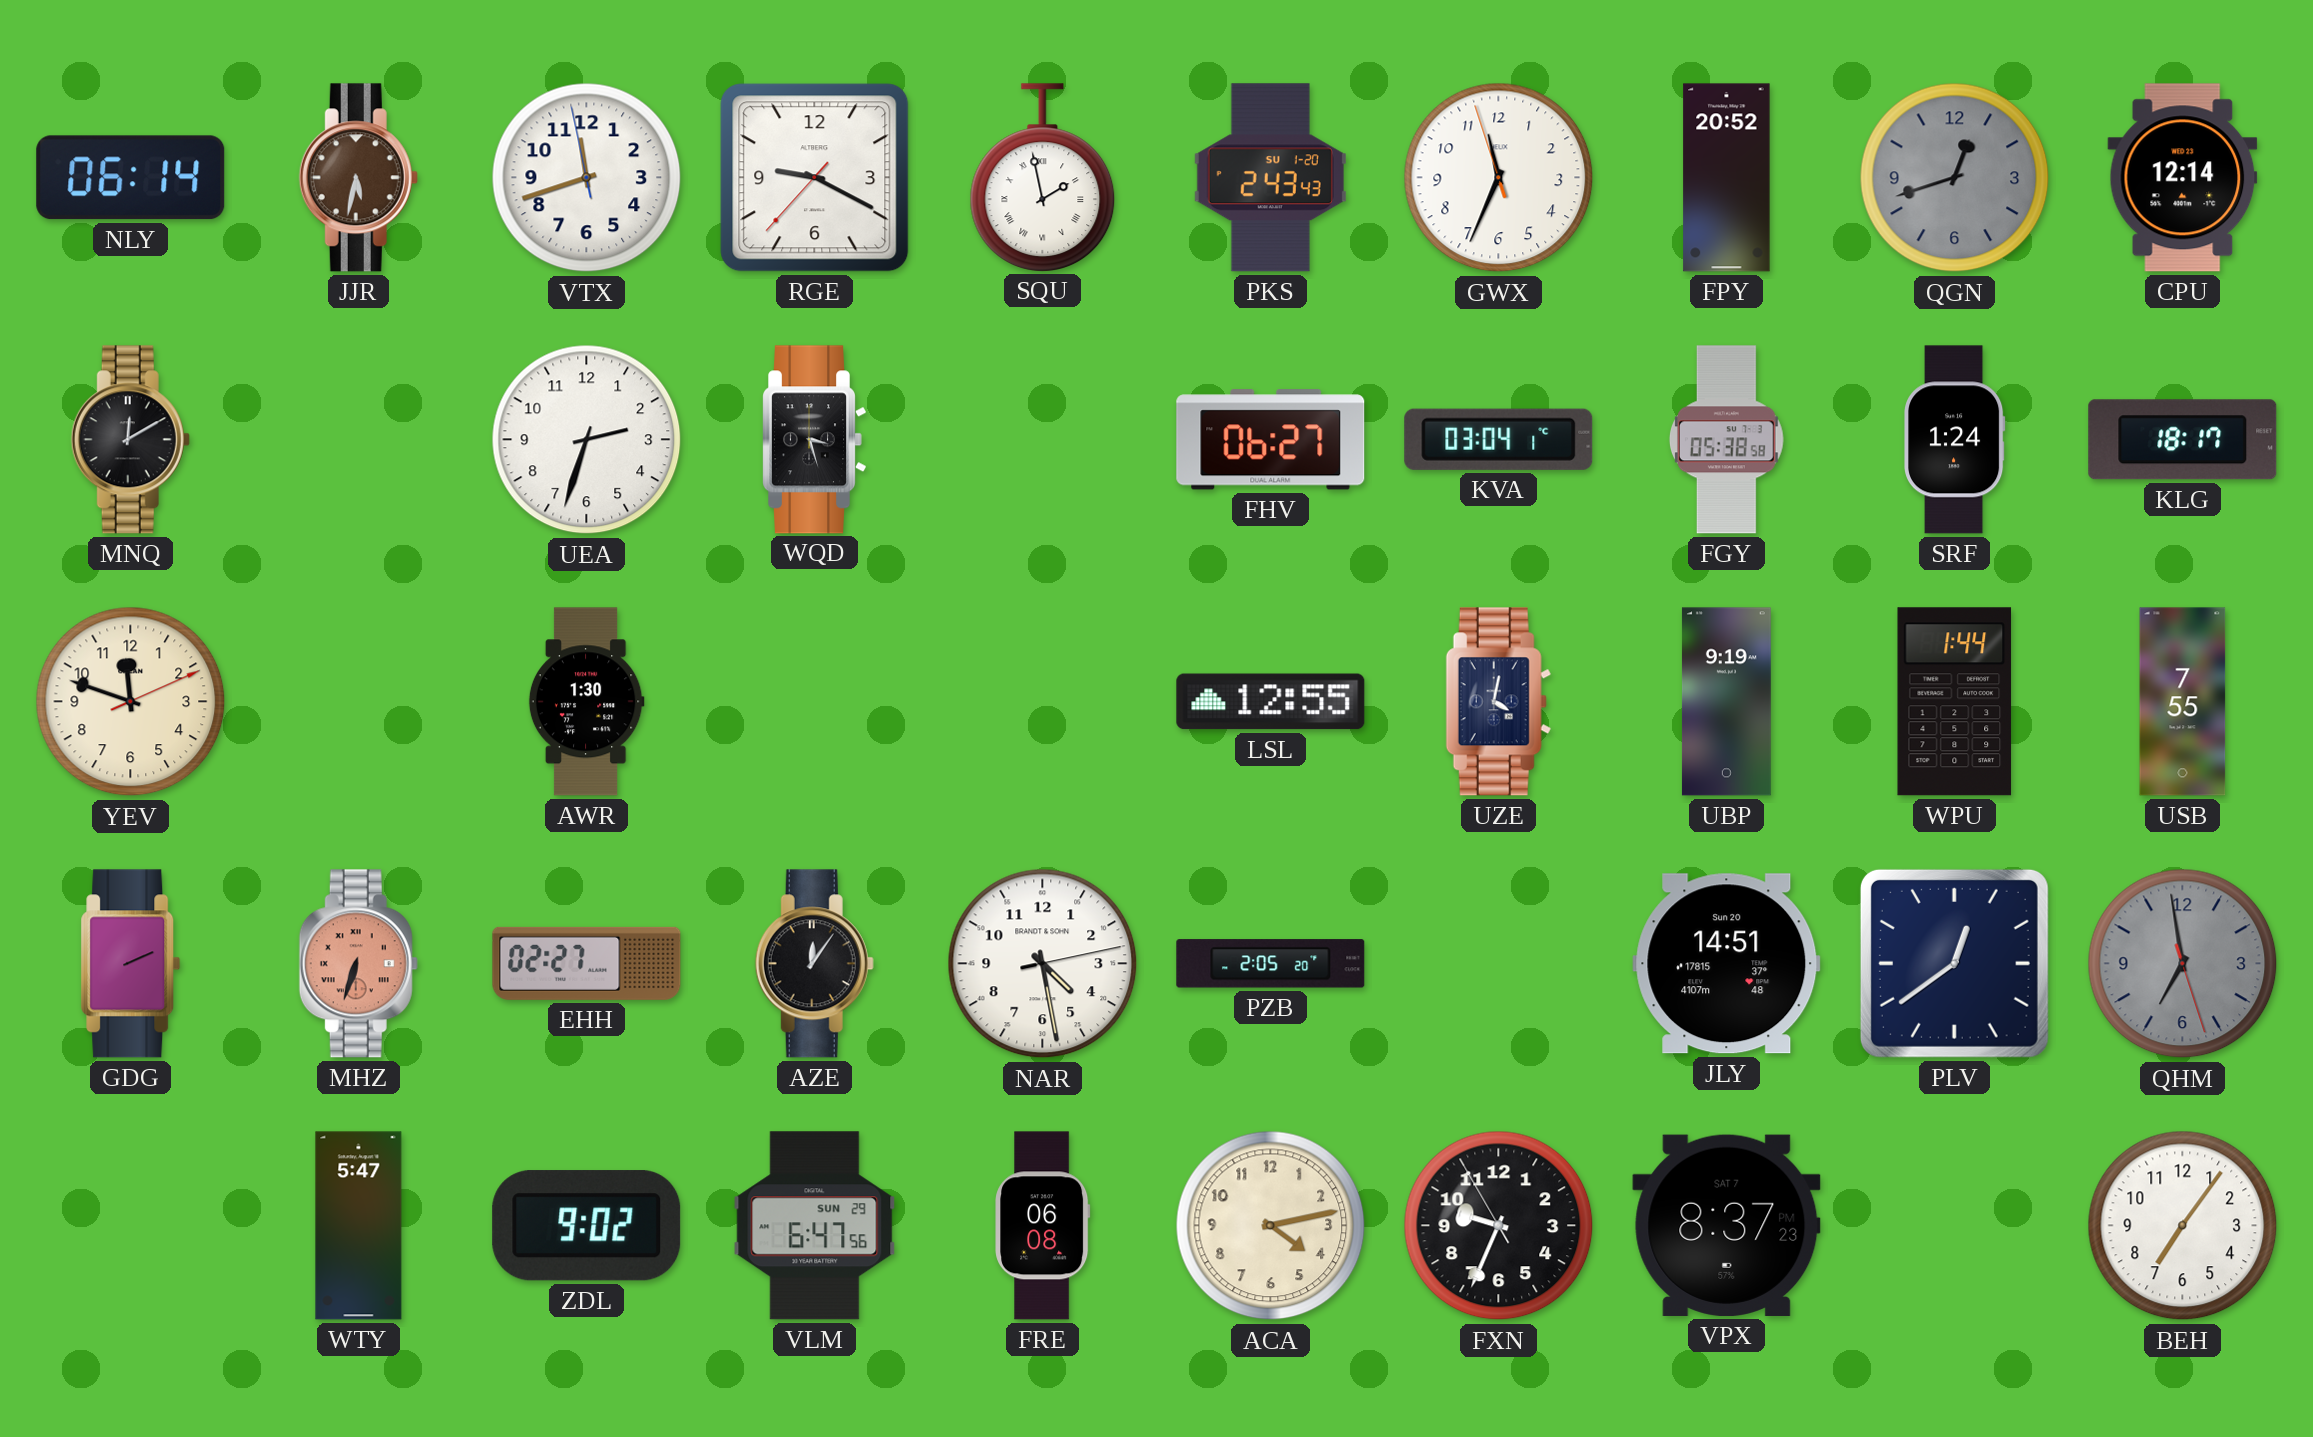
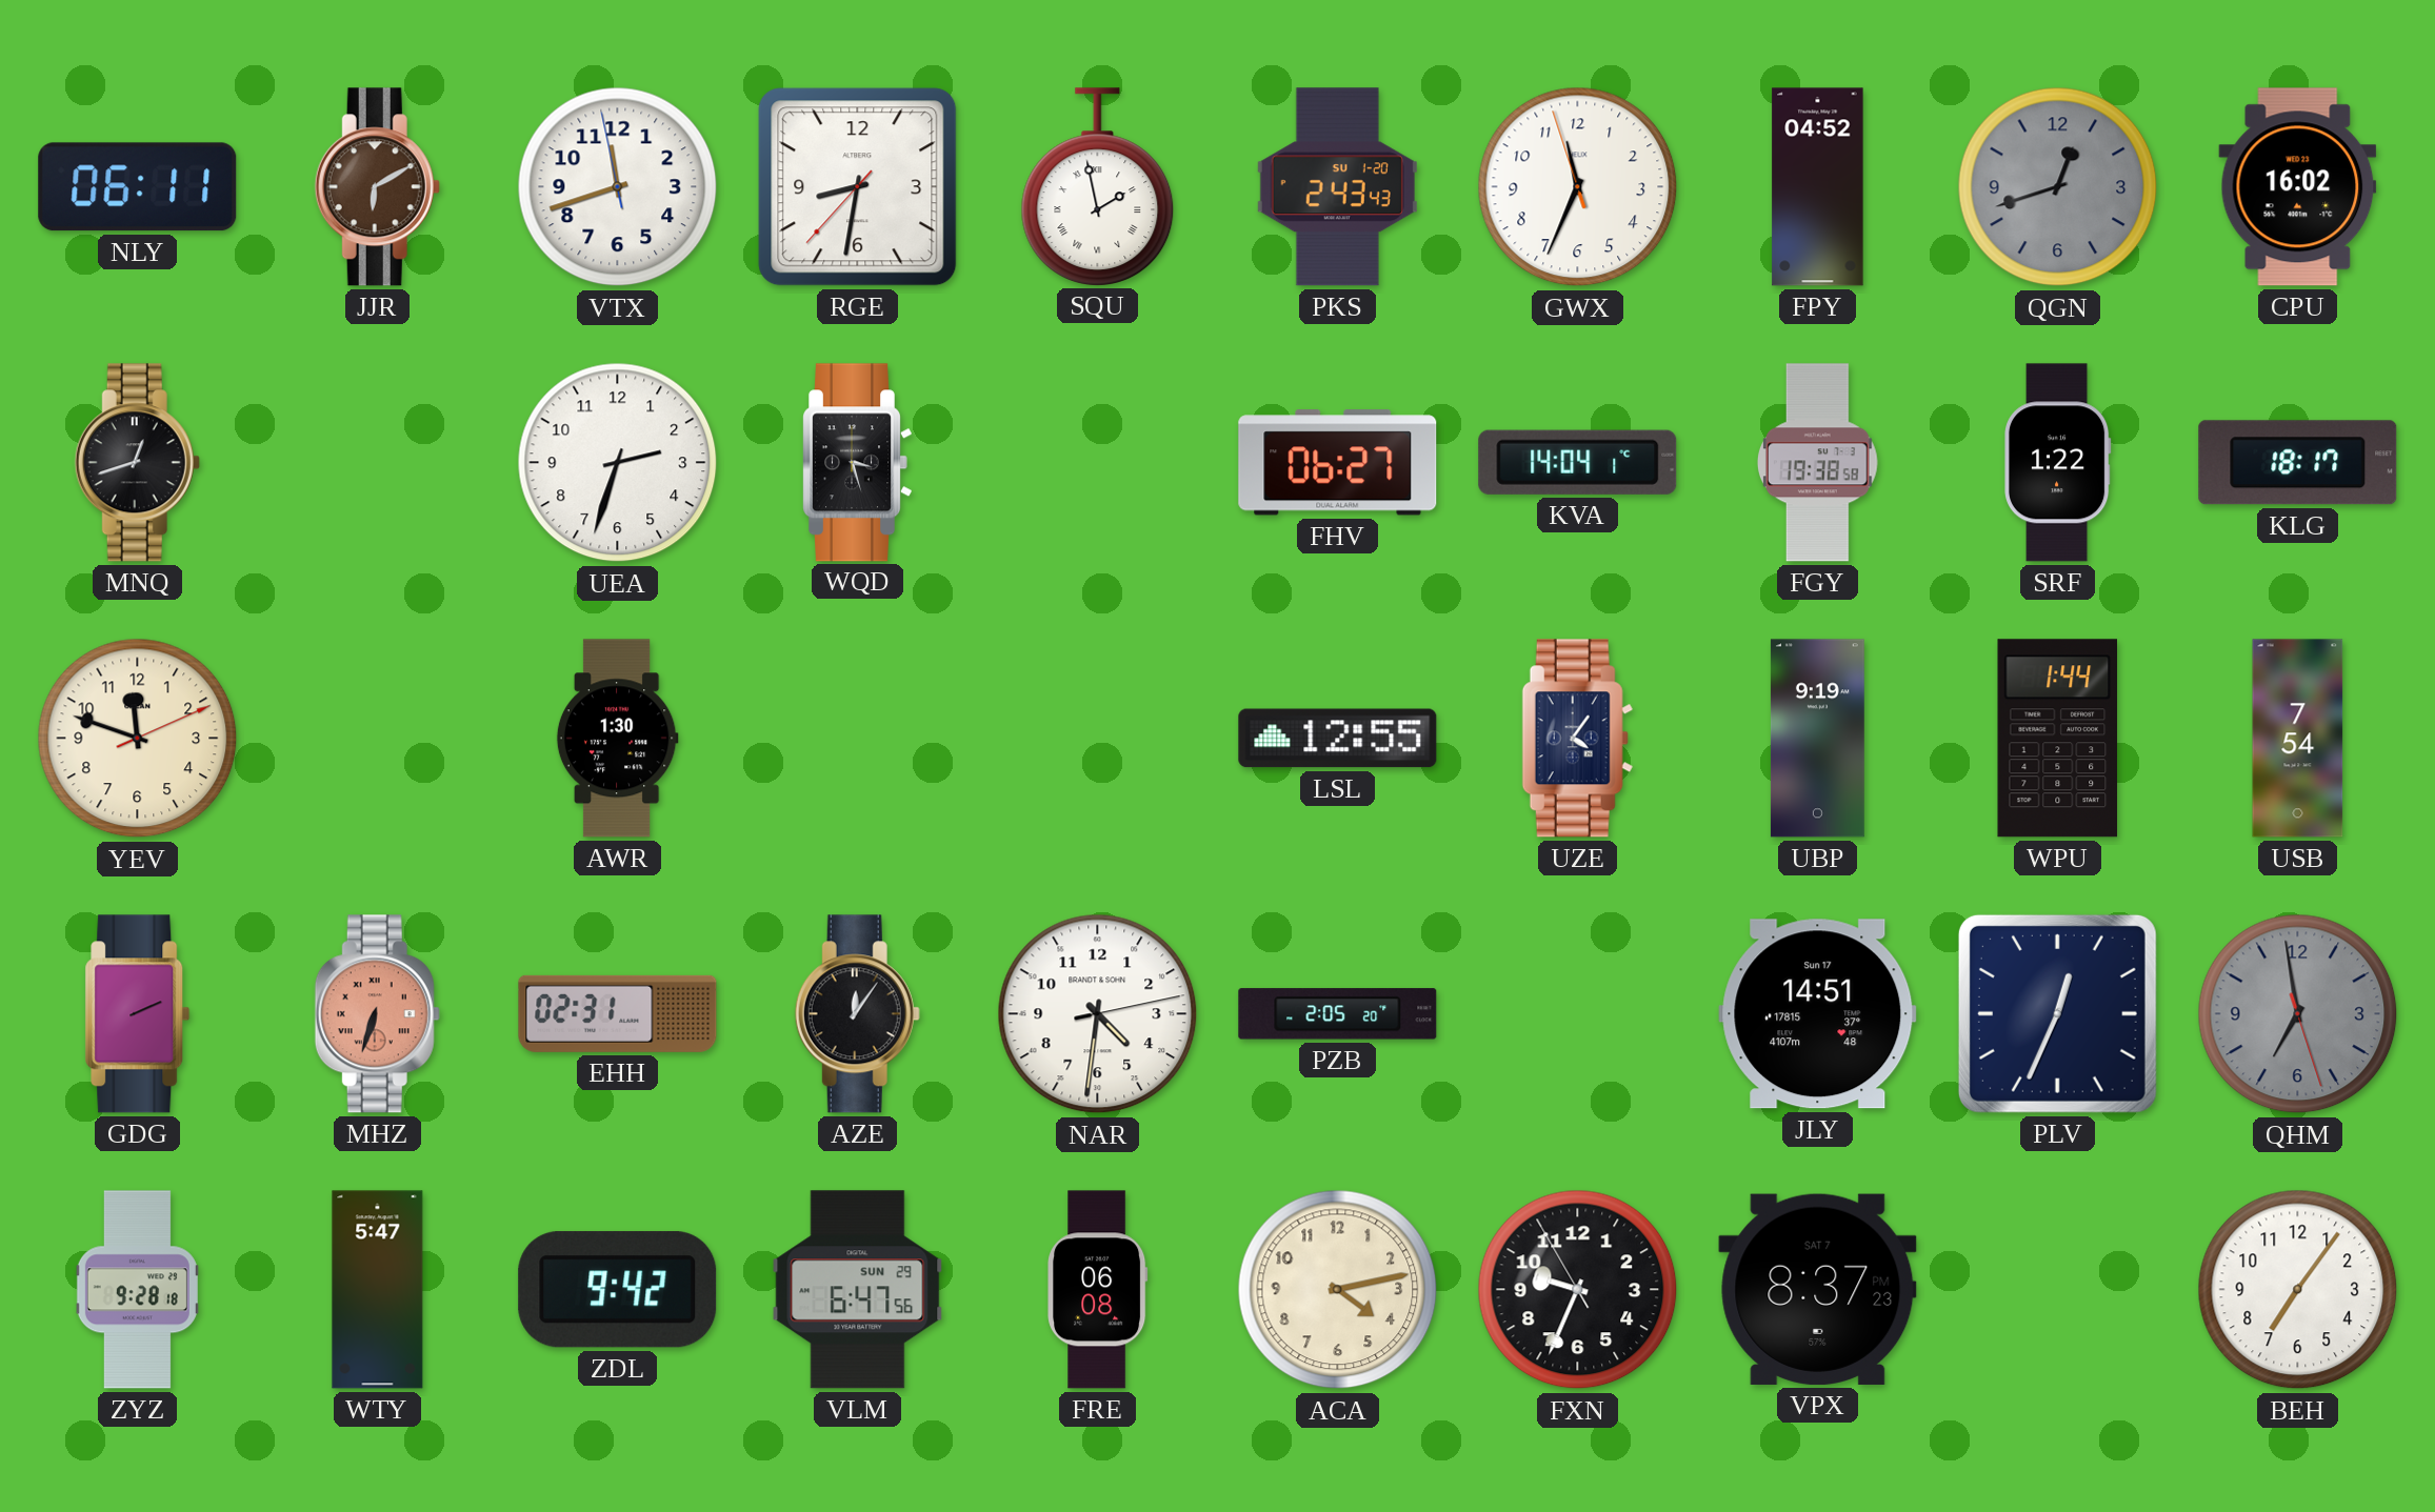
NLY: 06:14 -> 06:11
JJR: 5:32 -> 6:10
RGE: 9:19 -> 8:31
FPY: 20:52 -> 04:52
CPU: 12:14 -> 16:02
MNQ: 12:10 -> 12:42
KVA: 03:04 -> 14:04
FGY: 05:38 -> 19:38
SRF: 1:24 -> 1:22
UZE: 4:02 -> 4:06
USB: 7:55 -> 7:54
EHH: 02:27 -> 02:31
NAR: 4:28 -> 4:31
JLY date: Sun 20 -> Sun 17
PLV: 12:39 -> 12:34
ZYZ: none -> 9:28
ZDL: 9:02 -> 9:42
